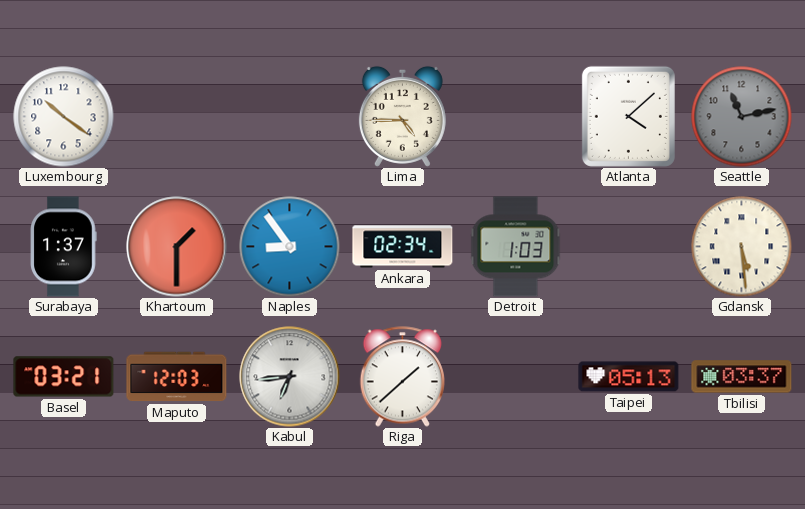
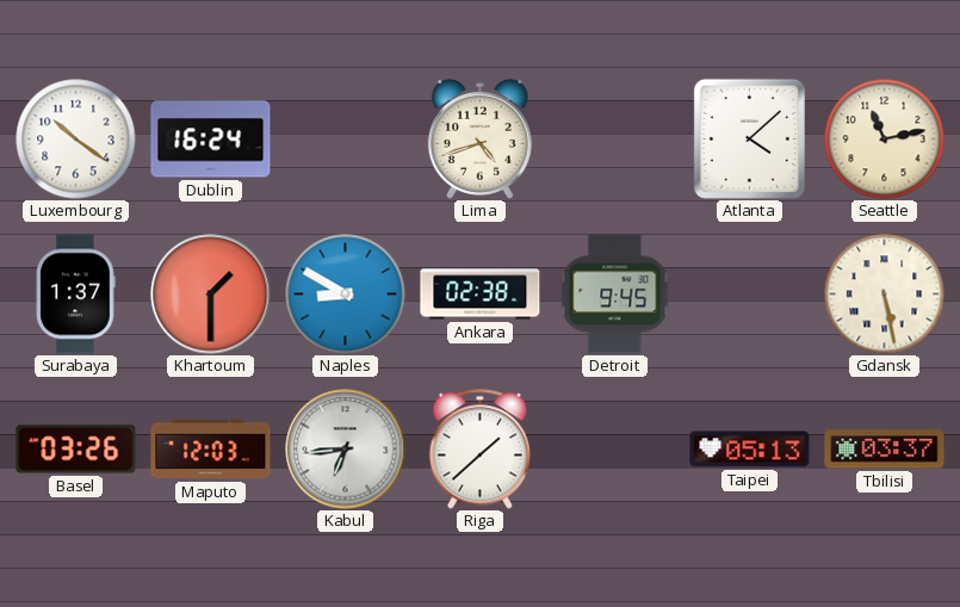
Dublin: none -> 16:24
Lima: 4:45 -> 4:42
Seattle dial: grey -> cream
Naples: 8:54 -> 8:50
Ankara: 02:34 -> 02:38
Detroit: 1:03 -> 9:45
Gdansk: 5:29 -> 5:28
Basel: 03:21 -> 03:26
